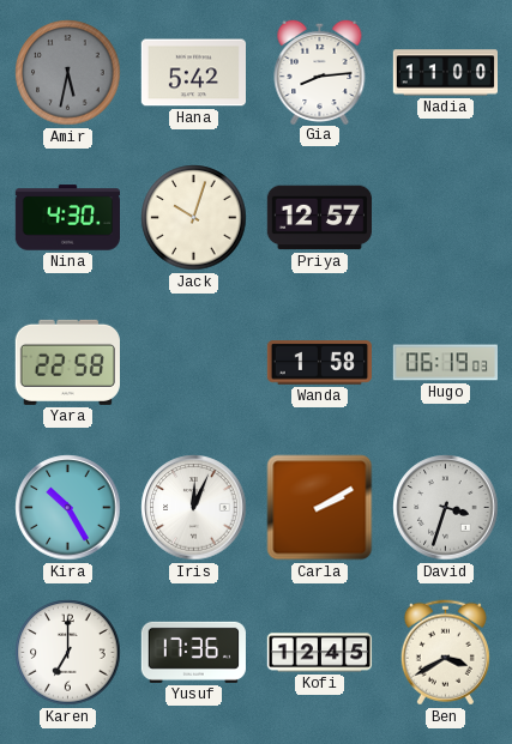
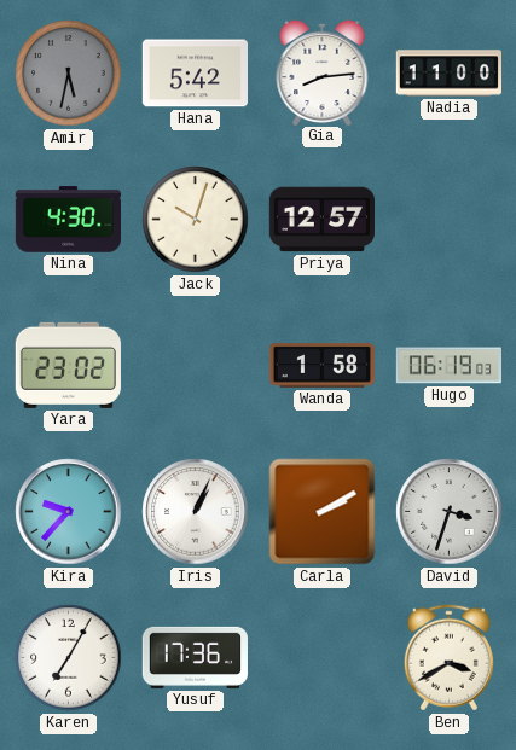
Yara: 22:58 -> 23:02
Kira: 10:25 -> 9:37
Iris: 12:04 -> 1:04
Karen: 7:00 -> 7:05
Kofi: 12:45 -> none
